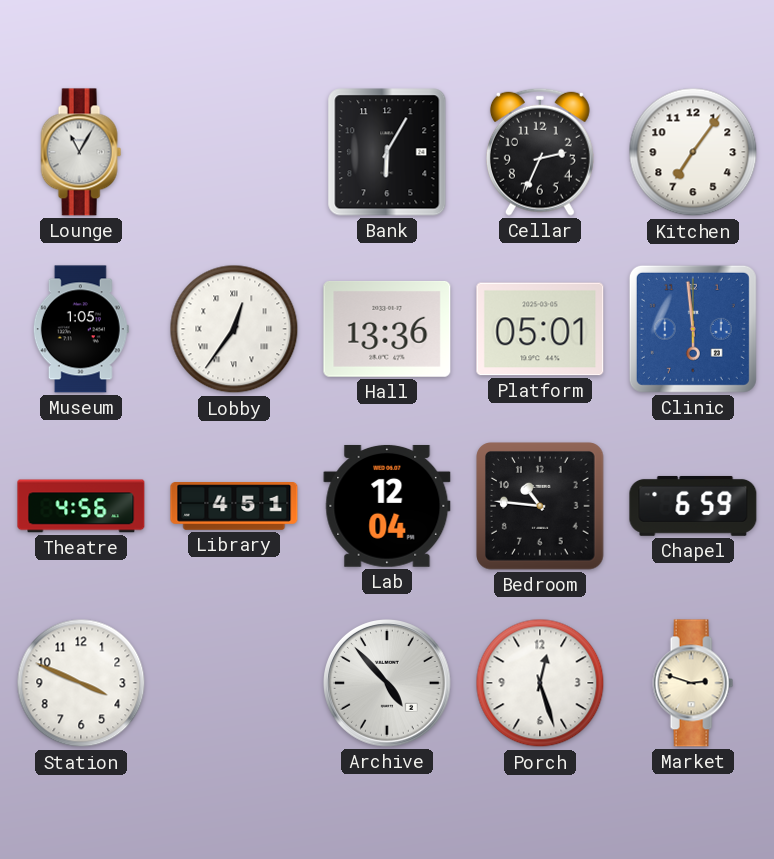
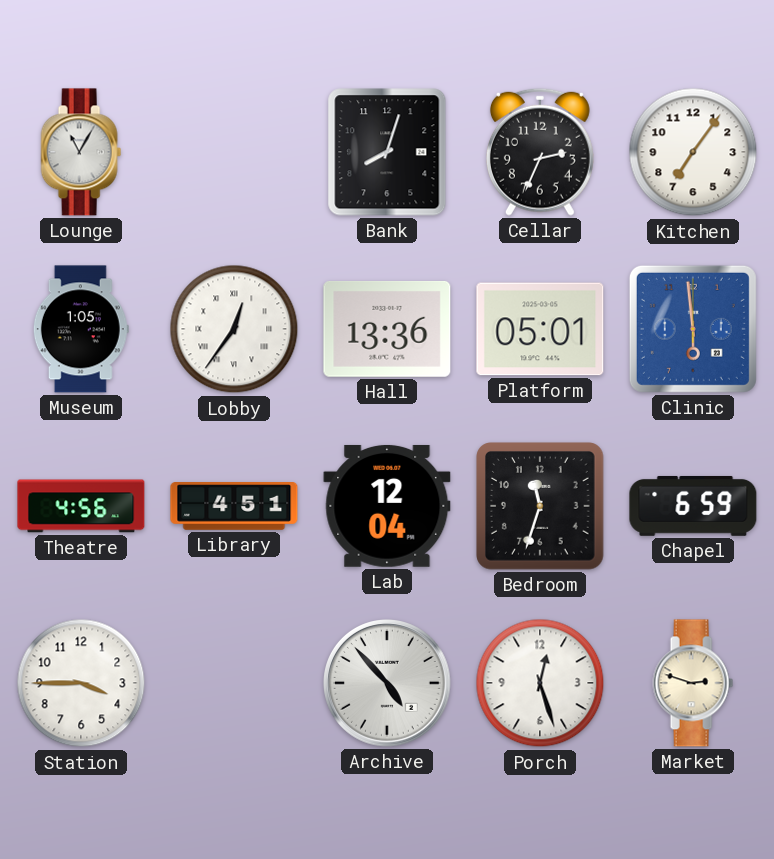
Bank: 6:05 -> 8:03
Bedroom: 10:46 -> 11:33
Station: 3:49 -> 3:45
